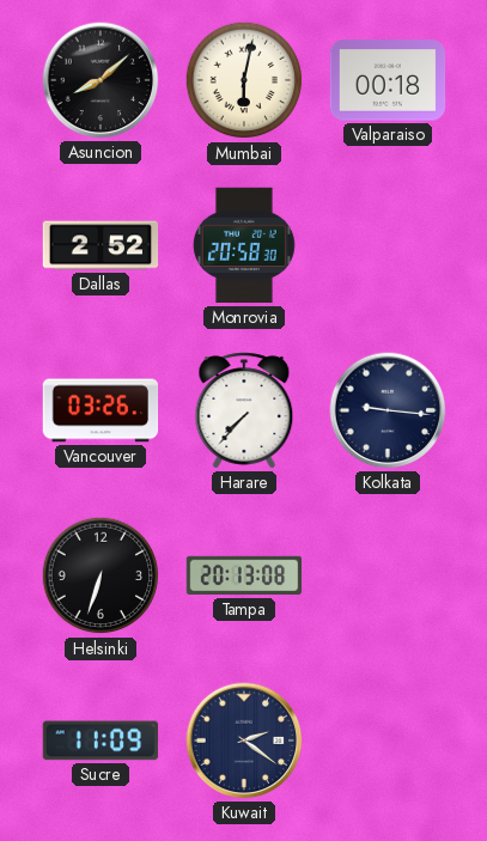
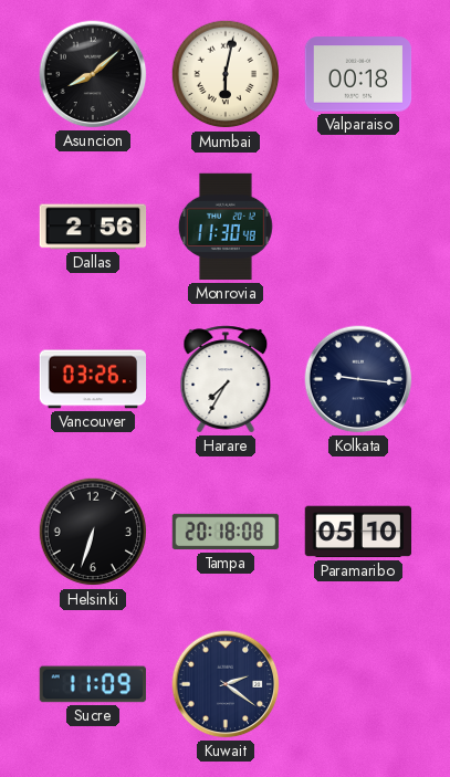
Dallas: 2:52 -> 2:56
Monrovia: 20:58 -> 11:30
Harare: 7:37 -> 7:35
Tampa: 20:13 -> 20:18
Paramaribo: none -> 05:10
